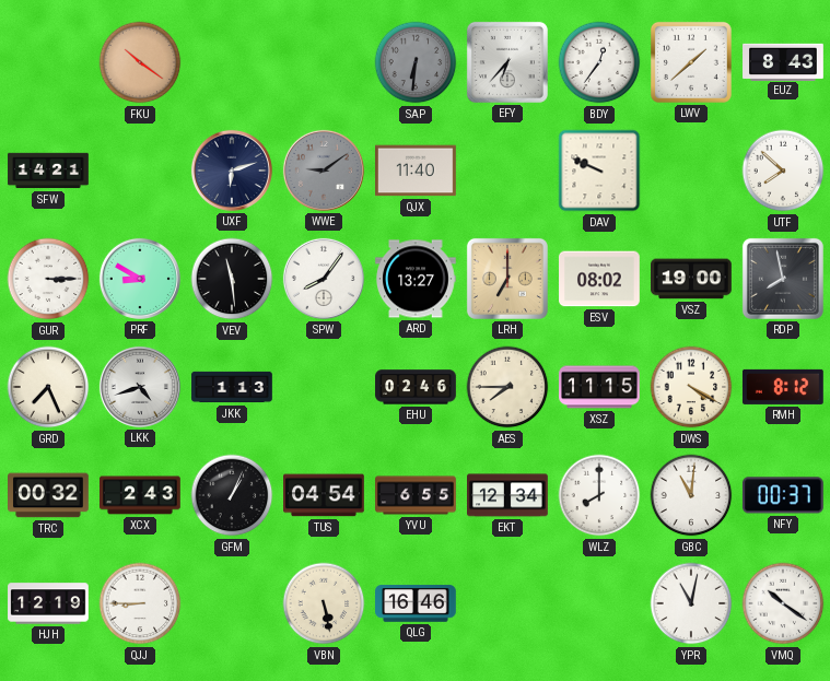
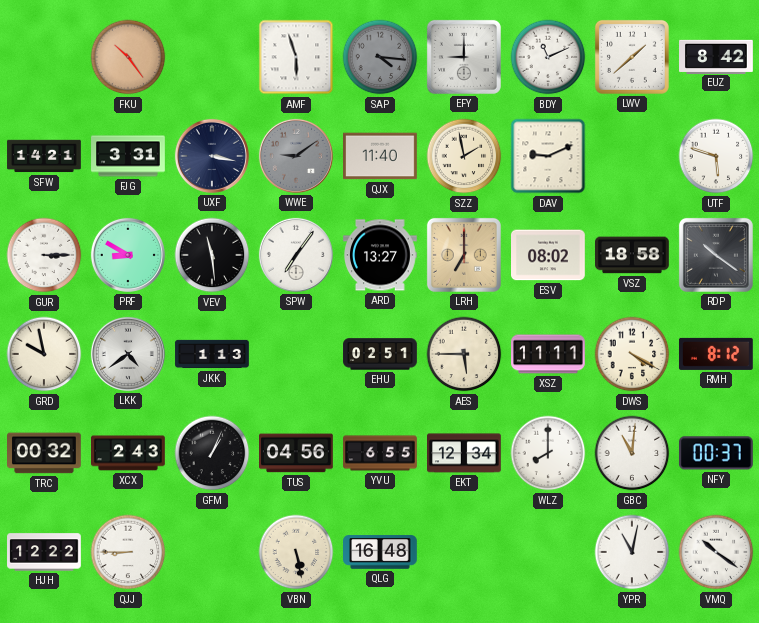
FKU: 10:21 -> 10:24
AMF: none -> 5:57
SAP: 6:31 -> 4:16
EFY: 6:37 -> 9:00
BDY: 12:36 -> 11:11
EUZ: 8:43 -> 8:42
FJG: none -> 3:31
UXF: 6:12 -> 3:17
SZZ: none -> 1:58
DAV: 9:49 -> 9:11
UTF: 7:52 -> 5:48
SPW: 8:06 -> 7:06
VSZ: 19:00 -> 18:58
RDP: 7:58 -> 10:21
GRD: 7:26 -> 9:58
LKK: 4:42 -> 4:39
EHU: 02:46 -> 02:51
AES: 7:45 -> 5:45
XSZ: 11:15 -> 11:11
TUS: 04:54 -> 04:56
HJH: 12:19 -> 12:22
QLG: 16:46 -> 16:48
